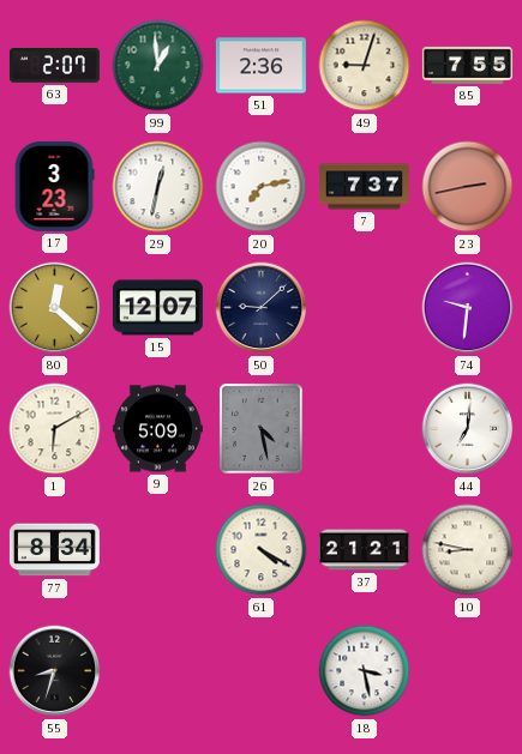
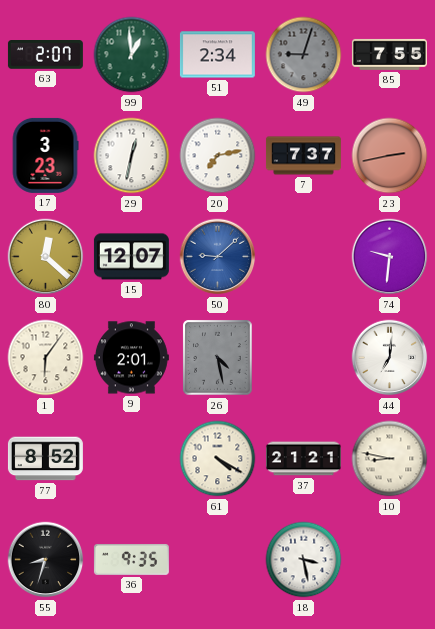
51: 2:36 -> 2:34
49 dial: cream -> grey
50 dial: navy -> blue
1: 6:10 -> 6:06
9: 5:09 -> 2:01
77: 8:34 -> 8:52
36: none -> 9:35
